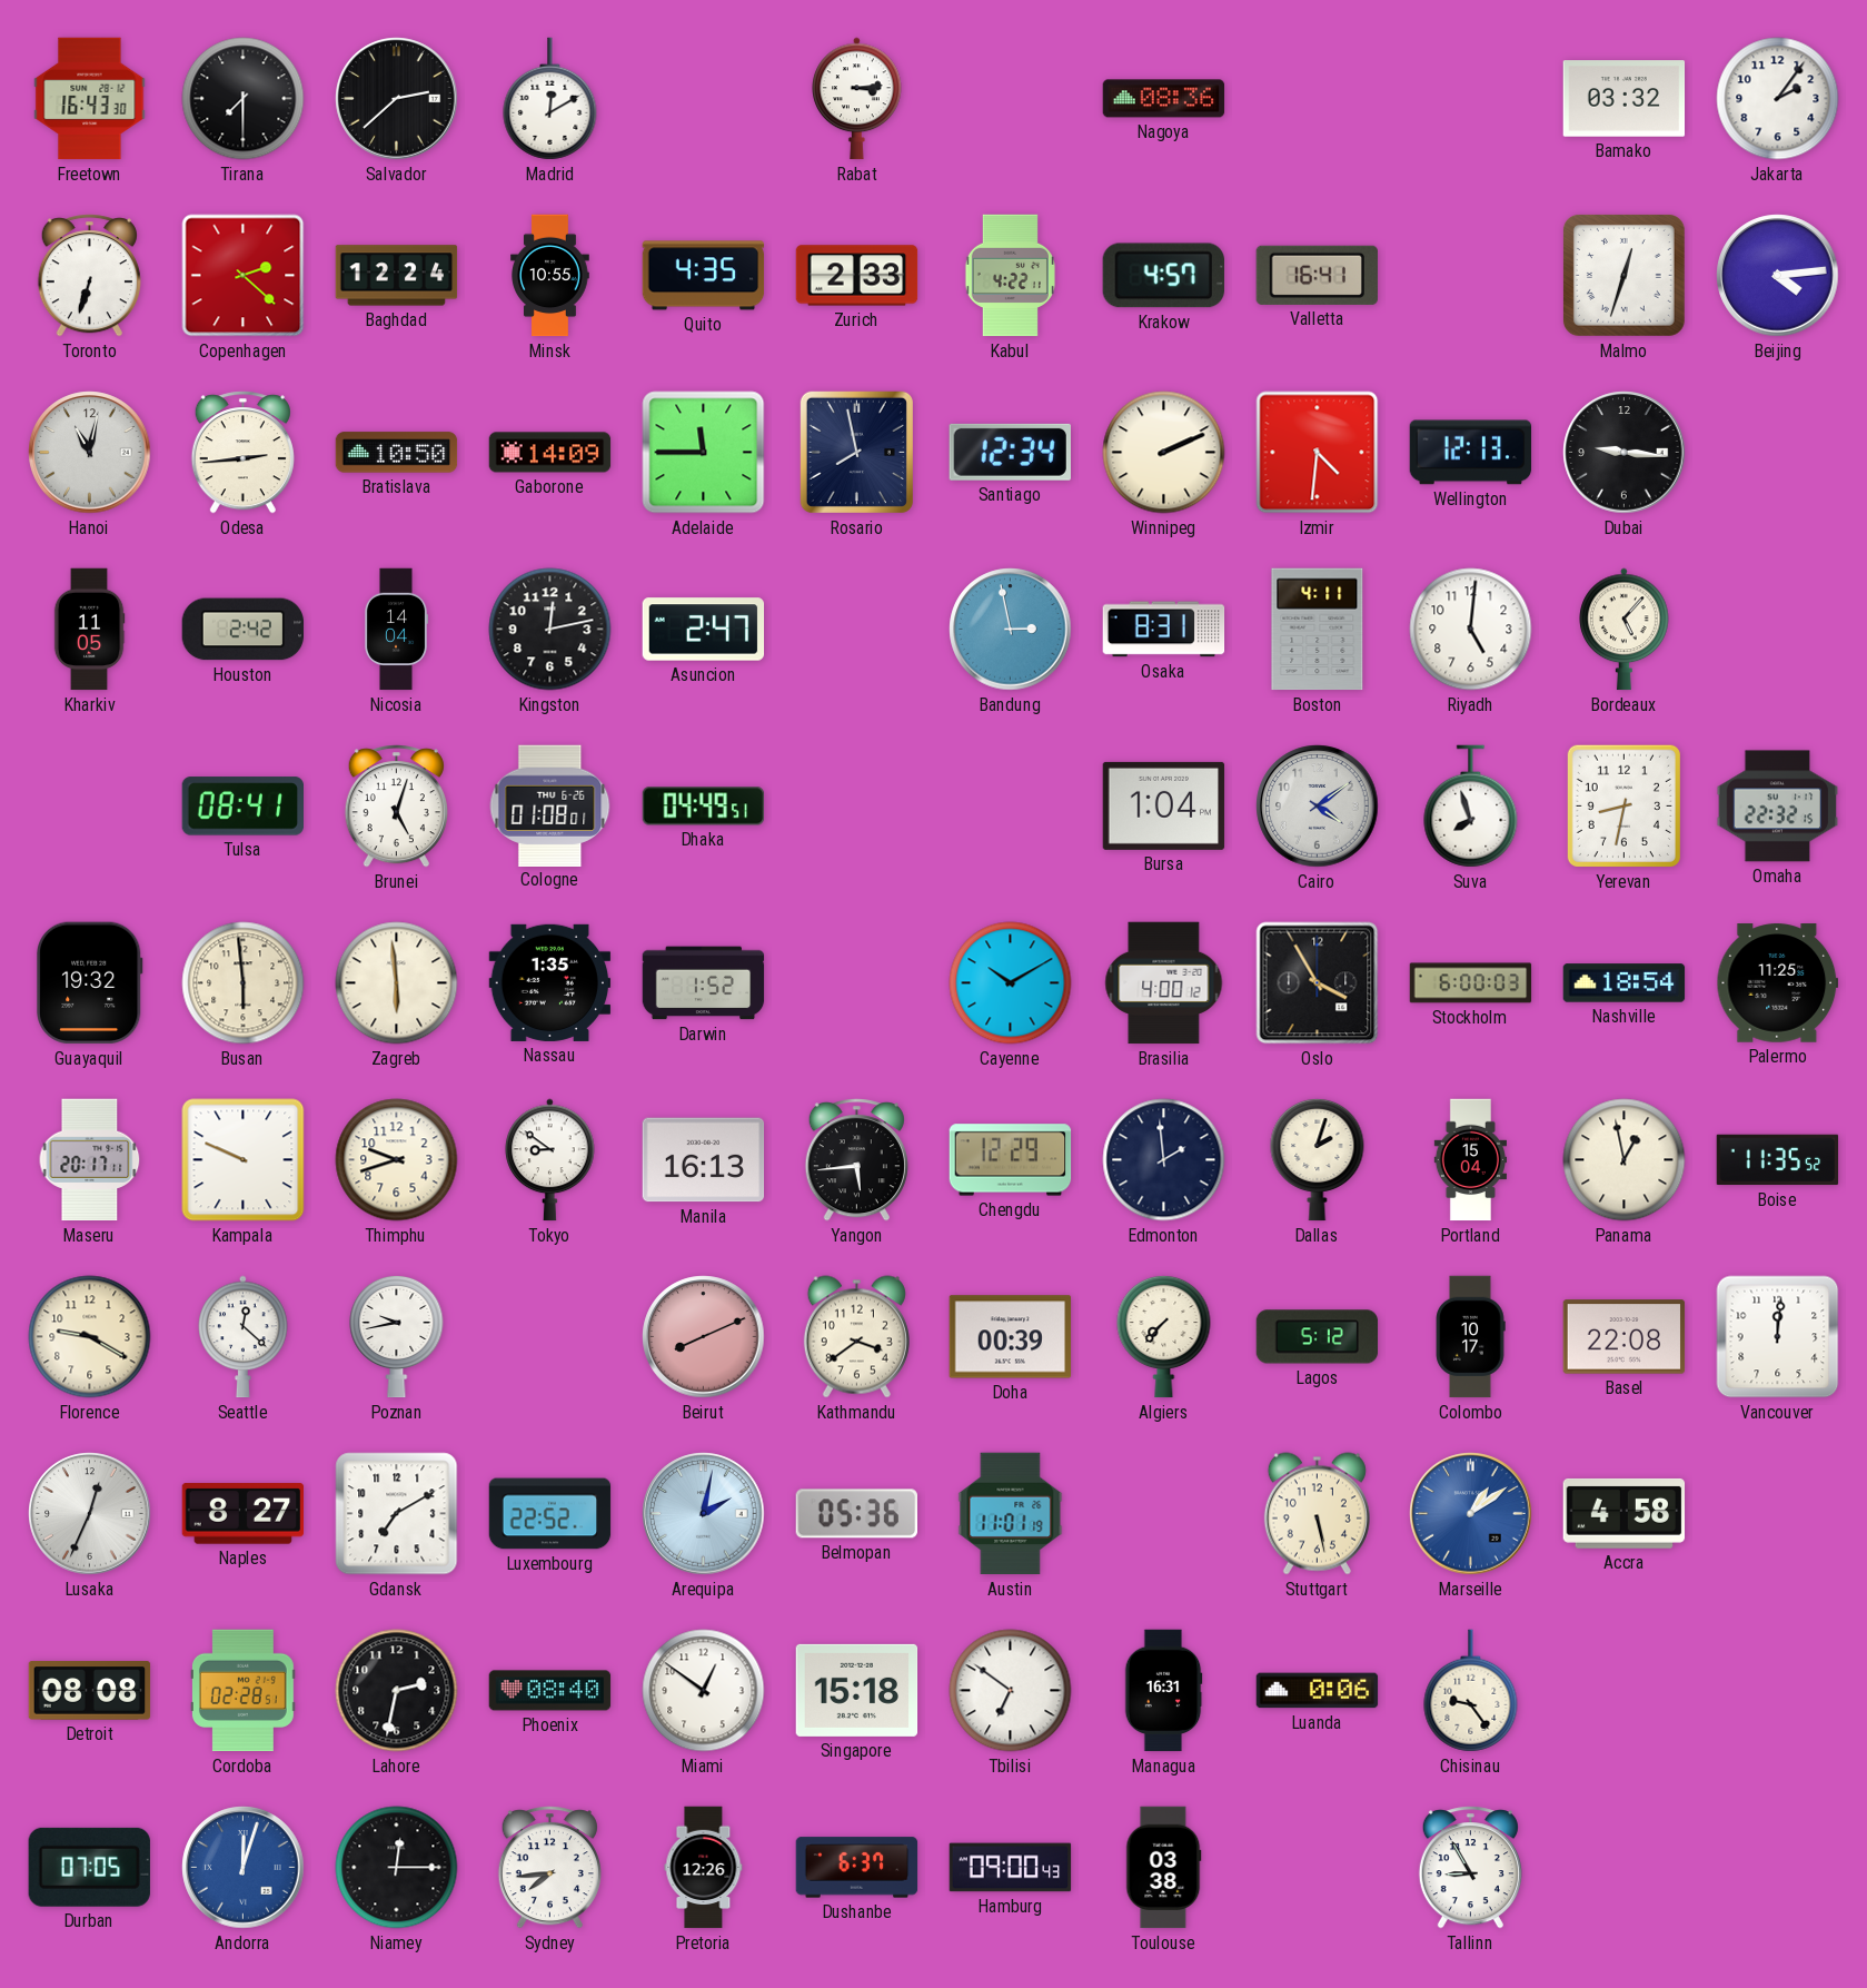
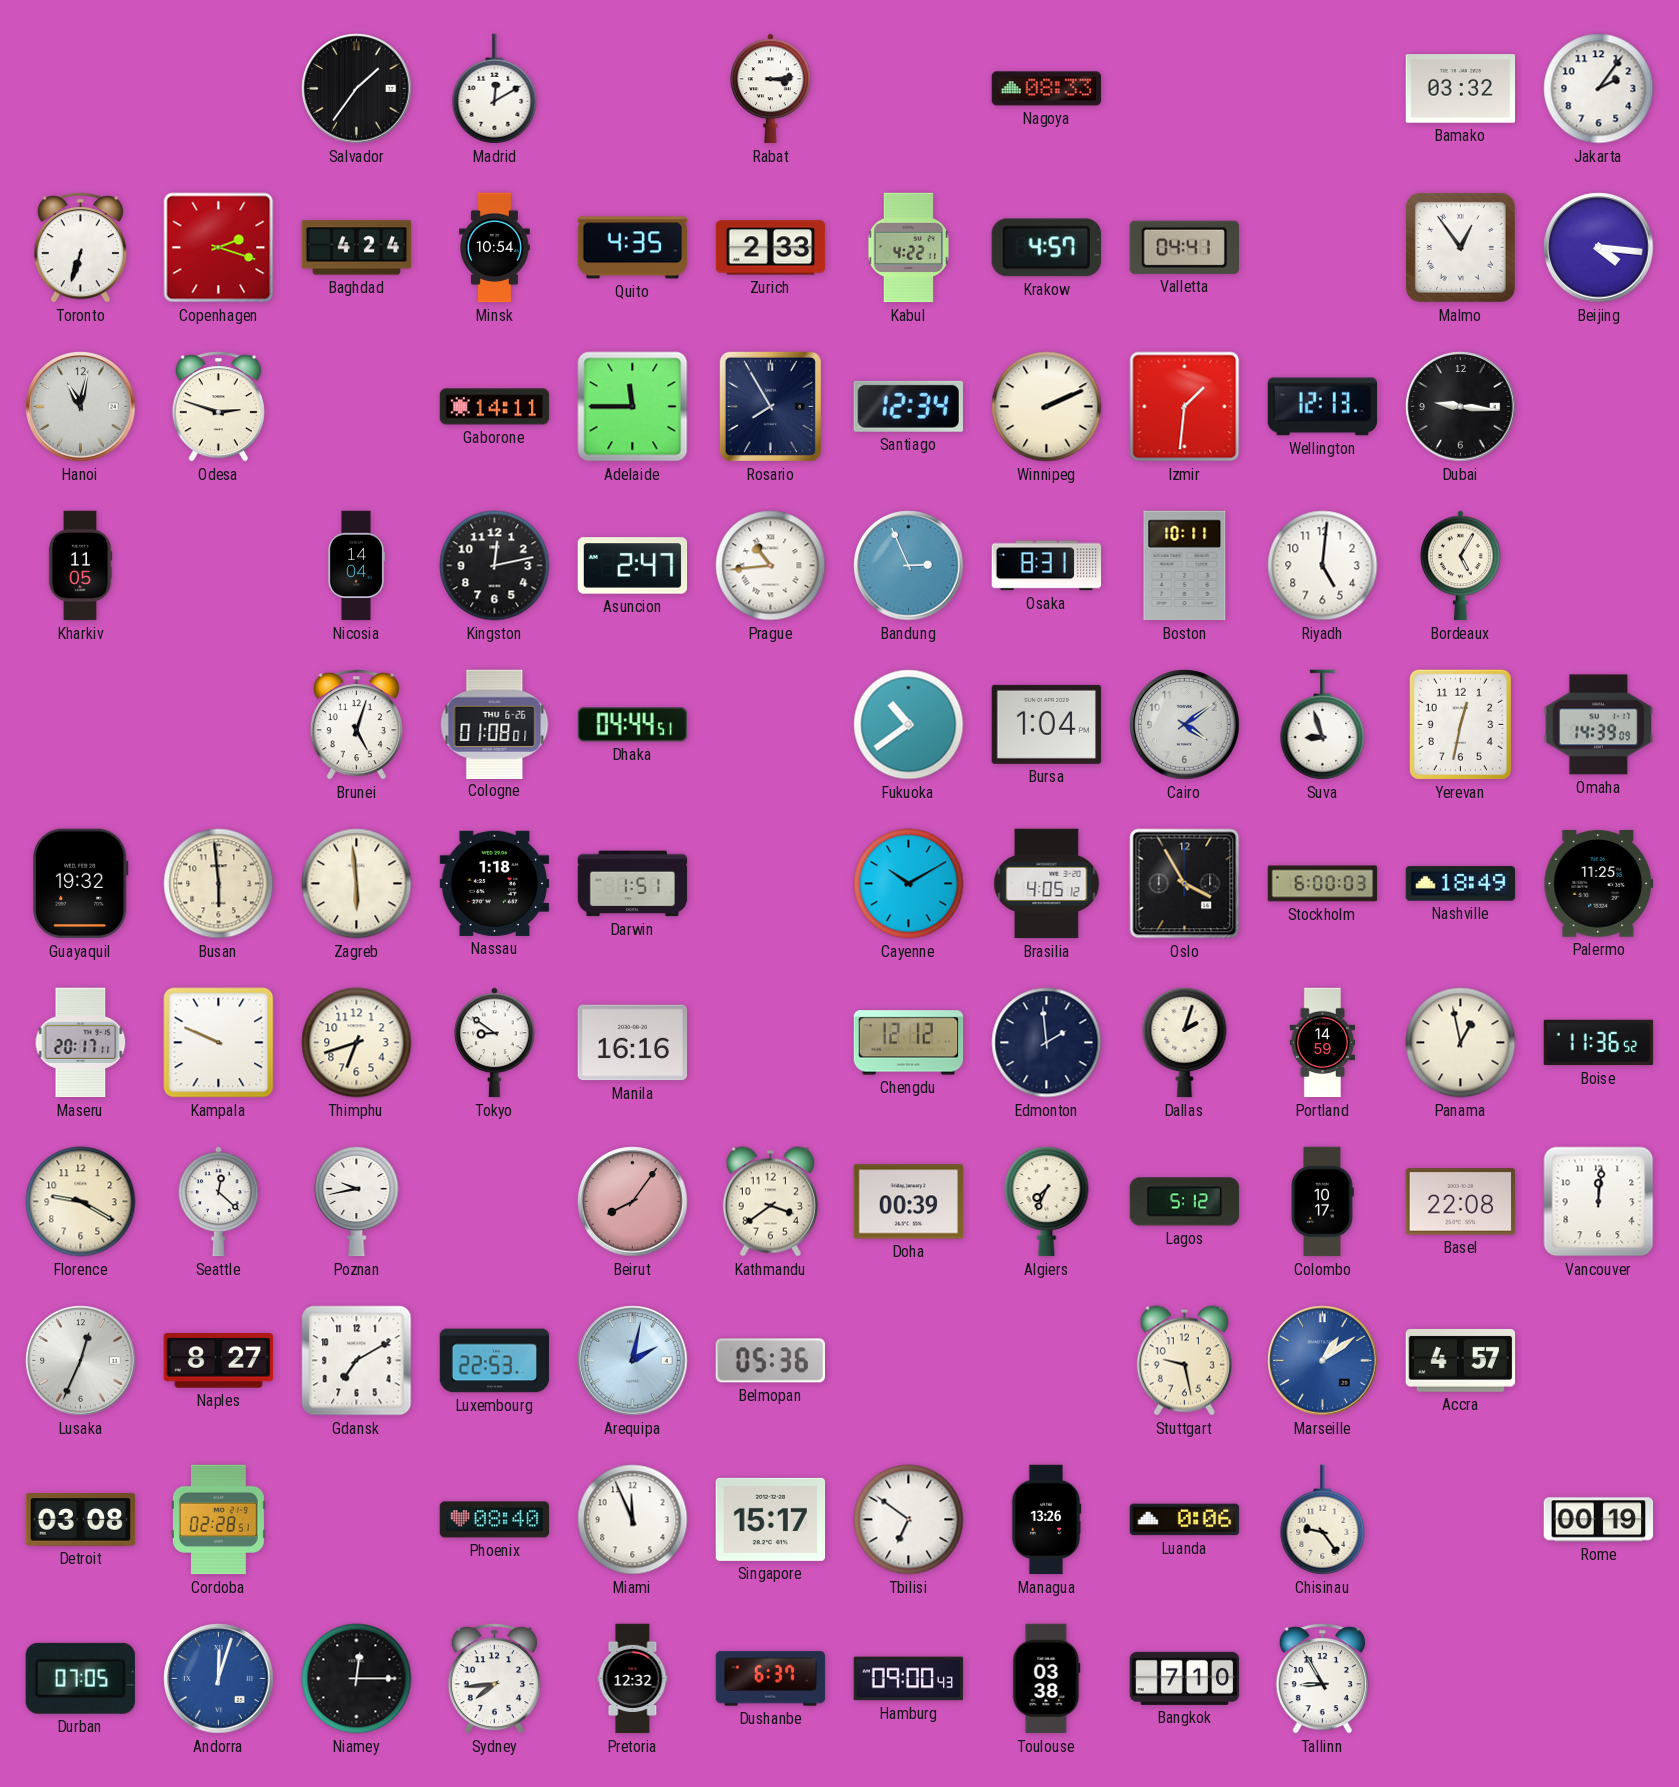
Freetown: 16:43 -> none
Tirana: 7:30 -> none
Salvador: 2:38 -> 1:36
Nagoya: 08:36 -> 08:33
Copenhagen: 2:22 -> 2:18
Baghdad: 12:24 -> 4:24
Minsk: 10:55 -> 10:54
Valletta: 16:41 -> 04:41
Malmo: 12:33 -> 12:54
Beijing: 4:14 -> 4:16
Odesa: 2:44 -> 2:48
Bratislava: 10:50 -> none
Gaborone: 14:09 -> 14:11
Rosario: 7:58 -> 7:55
Izmir: 4:31 -> 1:31
Houston: 2:42 -> none
Prague: none -> 10:44
Bandung: 2:58 -> 2:56
Boston: 4:11 -> 10:11
Bordeaux: 5:07 -> 5:05
Tulsa: 08:41 -> none
Dhaka: 04:49 -> 04:44
Fukuoka: none -> 10:39
Suva: 7:57 -> 8:57
Yerevan: 8:32 -> 12:32
Omaha: 22:32 -> 14:39
Nassau: 1:35 -> 1:18
Darwin: 1:52 -> 1:51
Brasilia: 4:00 -> 4:05
Nashville: 18:54 -> 18:49
Thimphu: 9:42 -> 6:42
Manila: 16:13 -> 16:16
Yangon: 5:44 -> none
Chengdu: 12:29 -> 12:12
Portland: 15:04 -> 14:59
Boise: 11:35 -> 11:36
Beirut: 8:11 -> 8:06
Algiers: 7:37 -> 7:34
Luxembourg: 22:52 -> 22:53
Austin: 11:01 -> none
Stuttgart: 5:28 -> 9:28
Accra: 4:58 -> 4:57
Detroit: 08:08 -> 03:08
Lahore: 2:32 -> none
Miami: 12:51 -> 11:56
Singapore: 15:18 -> 15:17
Managua: 16:31 -> 13:26
Rome: none -> 00:19
Pretoria: 12:26 -> 12:32
Bangkok: none -> 7:10
